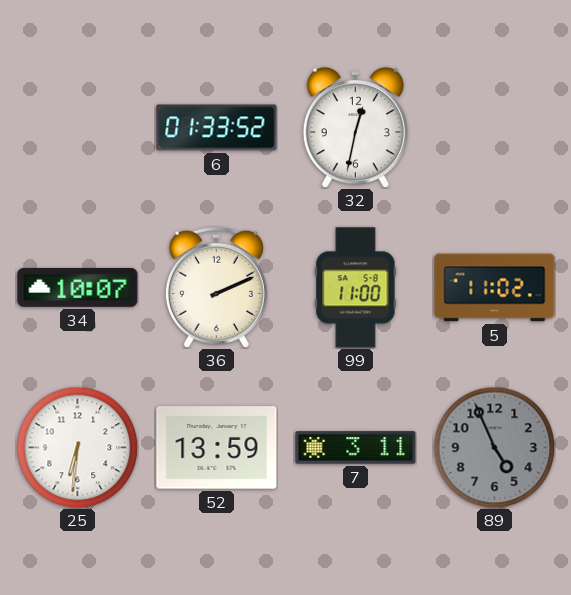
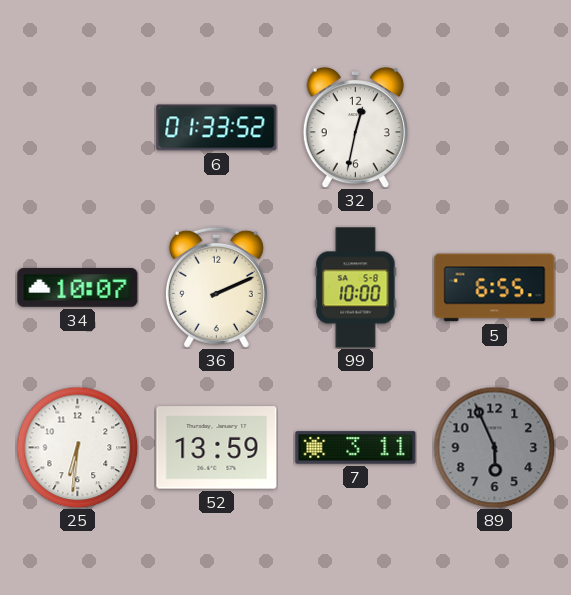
99: 11:00 -> 10:00
5: 11:02 -> 6:55
89: 4:56 -> 5:56
